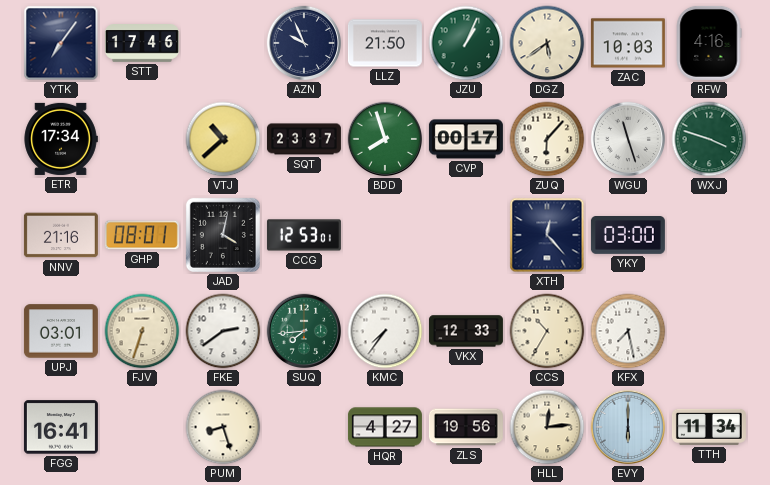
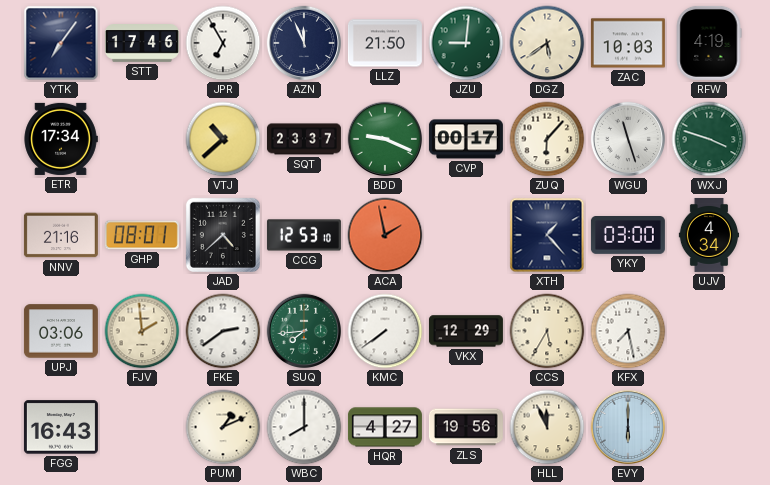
JPR: none -> 6:55
AZN: 9:56 -> 11:56
JZU: 1:04 -> 9:01
RFW: 4:16 -> 4:19
BDD: 7:57 -> 9:19
JAD: 4:02 -> 4:38
CCG: 12:53:01 -> 12:53:10
ACA: none -> 1:58
XTH: 12:23 -> 1:23
UJV: none -> 4:34
UPJ: 03:01 -> 03:06
FJV: 6:33 -> 1:59
KMC: 7:36 -> 7:39
VKX: 12:33 -> 12:29
CCS: 10:35 -> 5:35
FGG: 16:41 -> 16:43
PUM: 8:27 -> 1:11
WBC: none -> 8:00
HLL: 12:14 -> 11:56
TTH: 11:34 -> none
